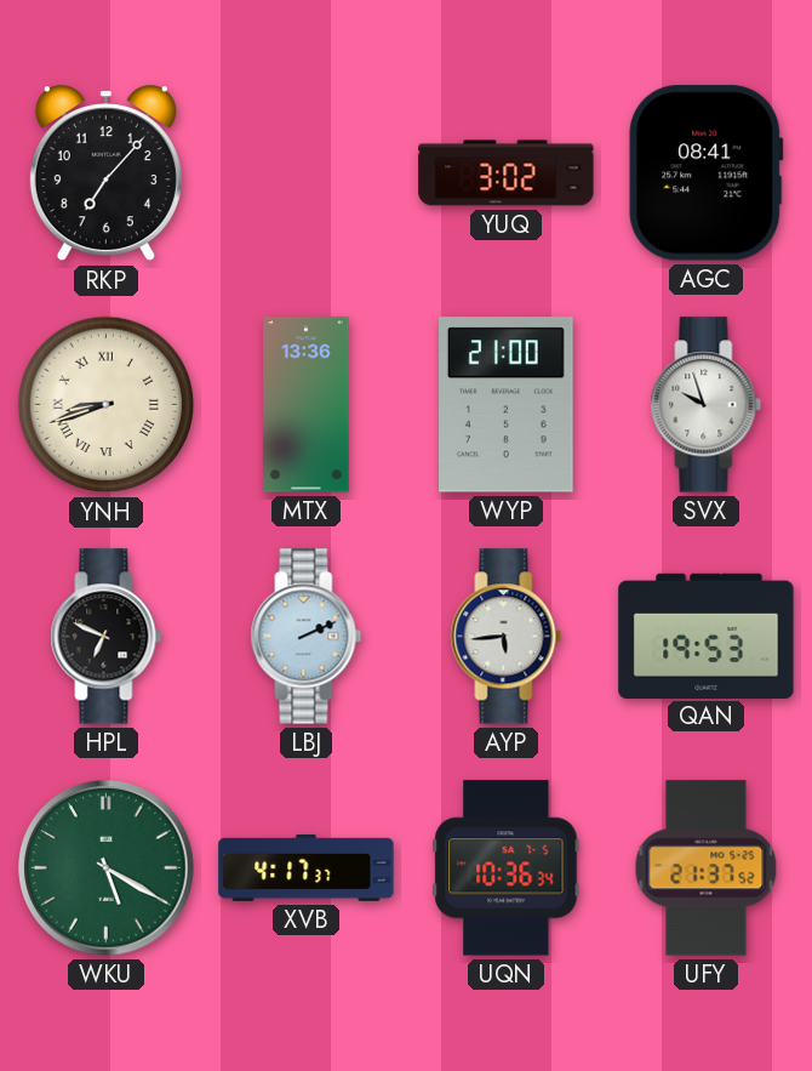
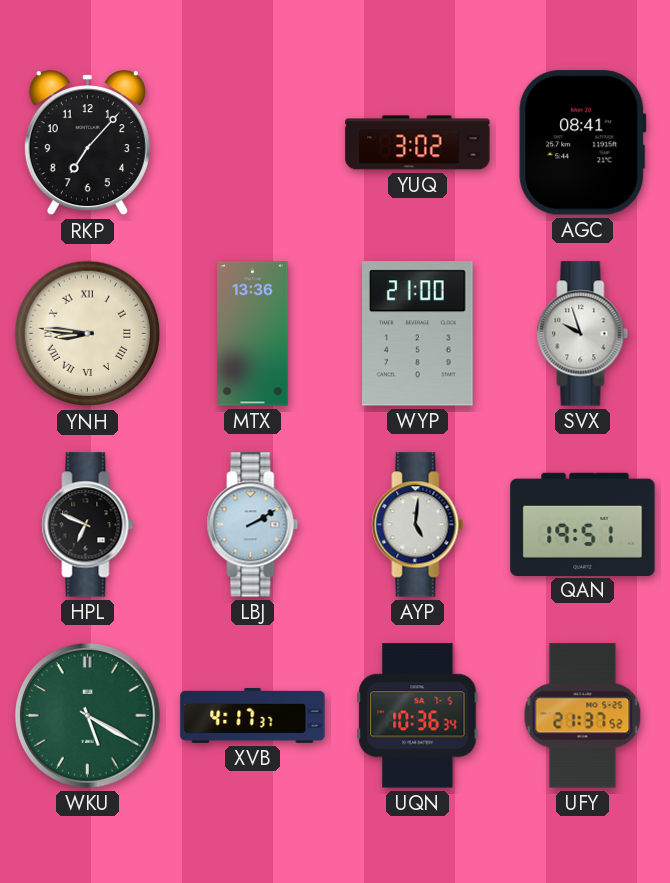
YNH: 8:42 -> 8:46
LBJ: 2:11 -> 2:10
AYP: 5:44 -> 5:01
QAN: 19:53 -> 19:51
